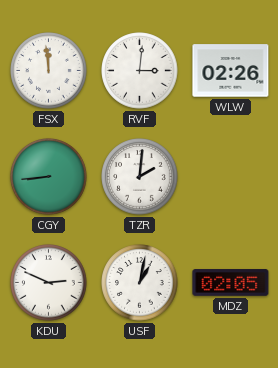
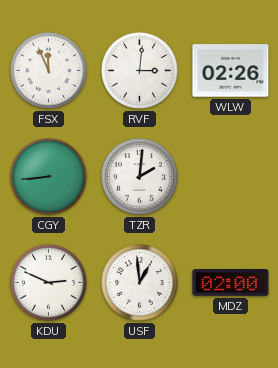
FSX: 11:59 -> 11:56
USF: 1:02 -> 12:59
MDZ: 02:05 -> 02:00
